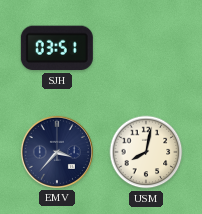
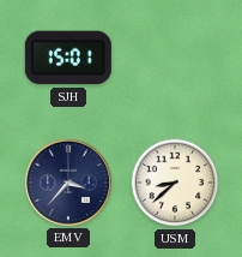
SJH: 03:51 -> 15:01
USM: 8:02 -> 8:38
